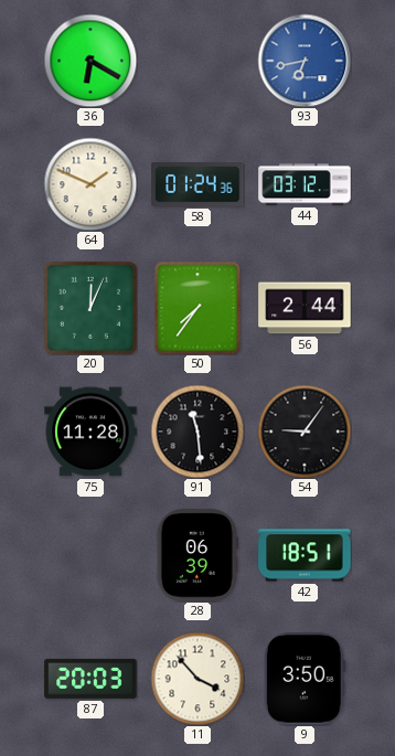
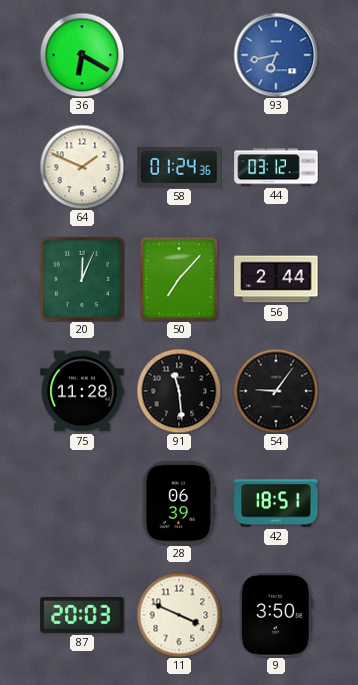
50: 7:36 -> 7:07
11: 3:53 -> 3:49
